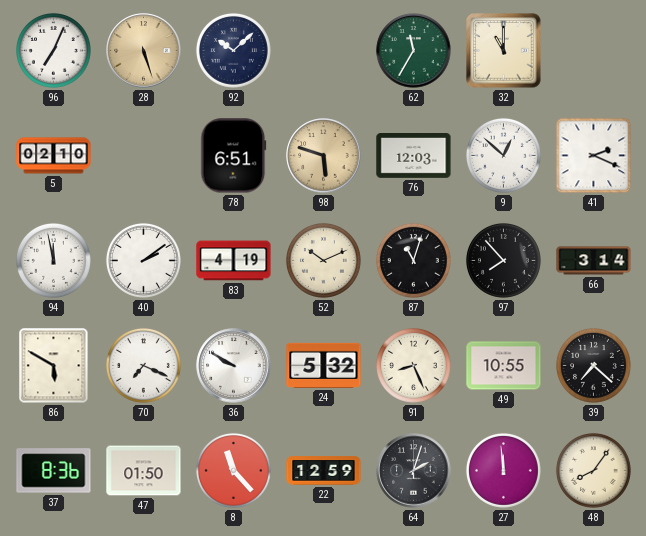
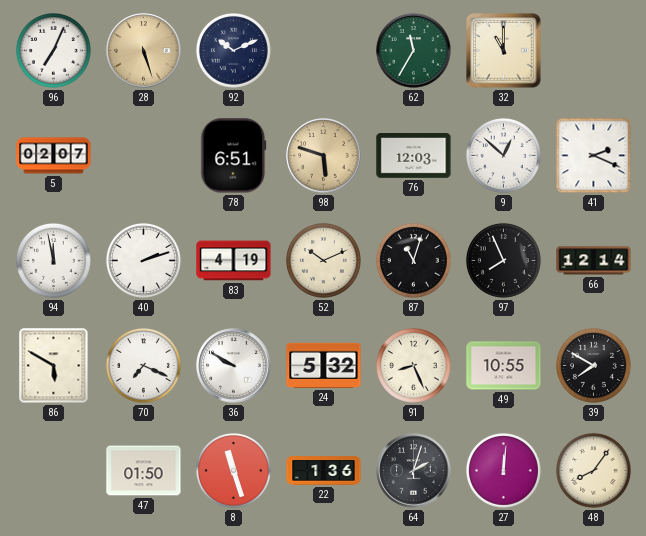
92: 10:08 -> 10:11
5: 02:10 -> 02:07
40: 2:09 -> 2:12
97: 7:53 -> 7:56
66: 3:14 -> 12:14
39: 7:22 -> 7:50
37: 8:36 -> none
8: 11:23 -> 11:27
22: 12:59 -> 1:36
27: 11:59 -> 12:01
